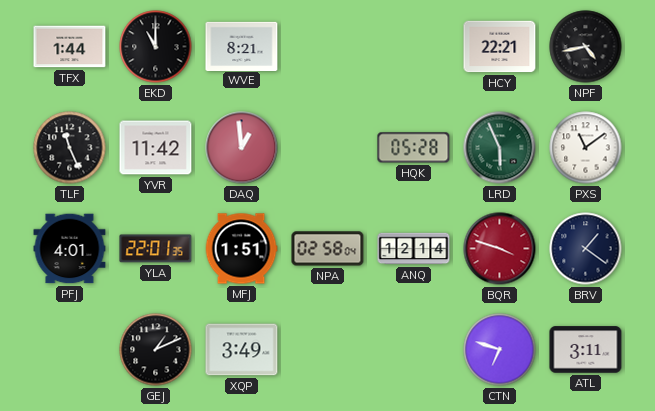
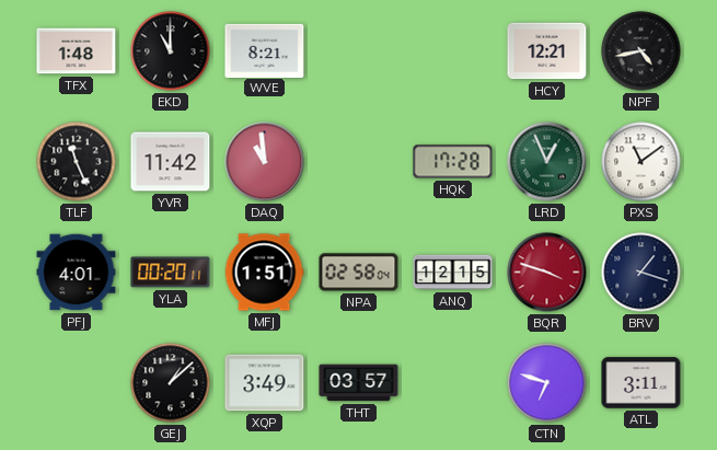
TFX: 1:44 -> 1:48
HCY: 22:21 -> 12:21
DAQ: 12:59 -> 10:59
HQK: 05:28 -> 17:28
LRD: 5:56 -> 12:56
YLA: 22:01 -> 00:20
ANQ: 12:14 -> 12:15
BRV: 1:21 -> 1:18
GEJ: 1:11 -> 1:08
THT: none -> 03:57
